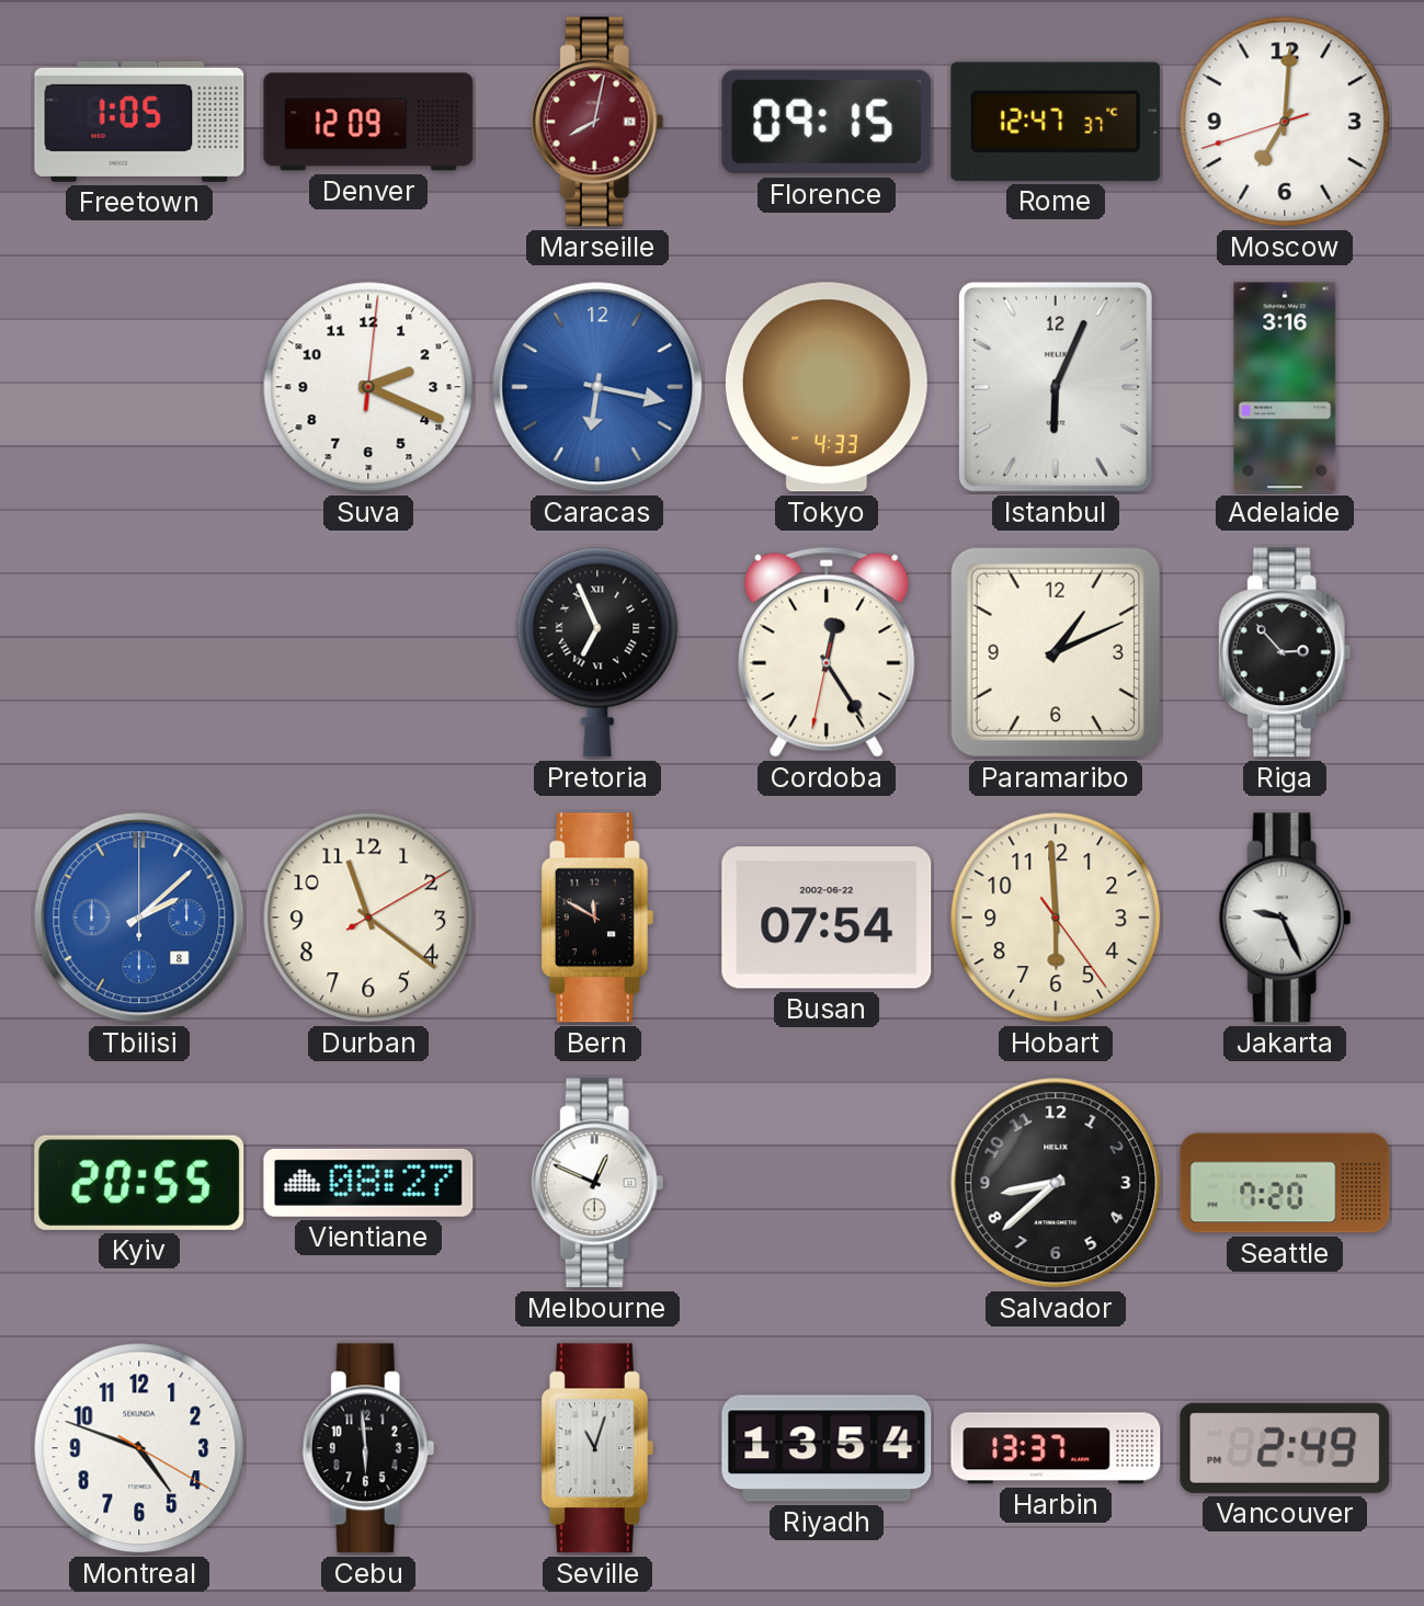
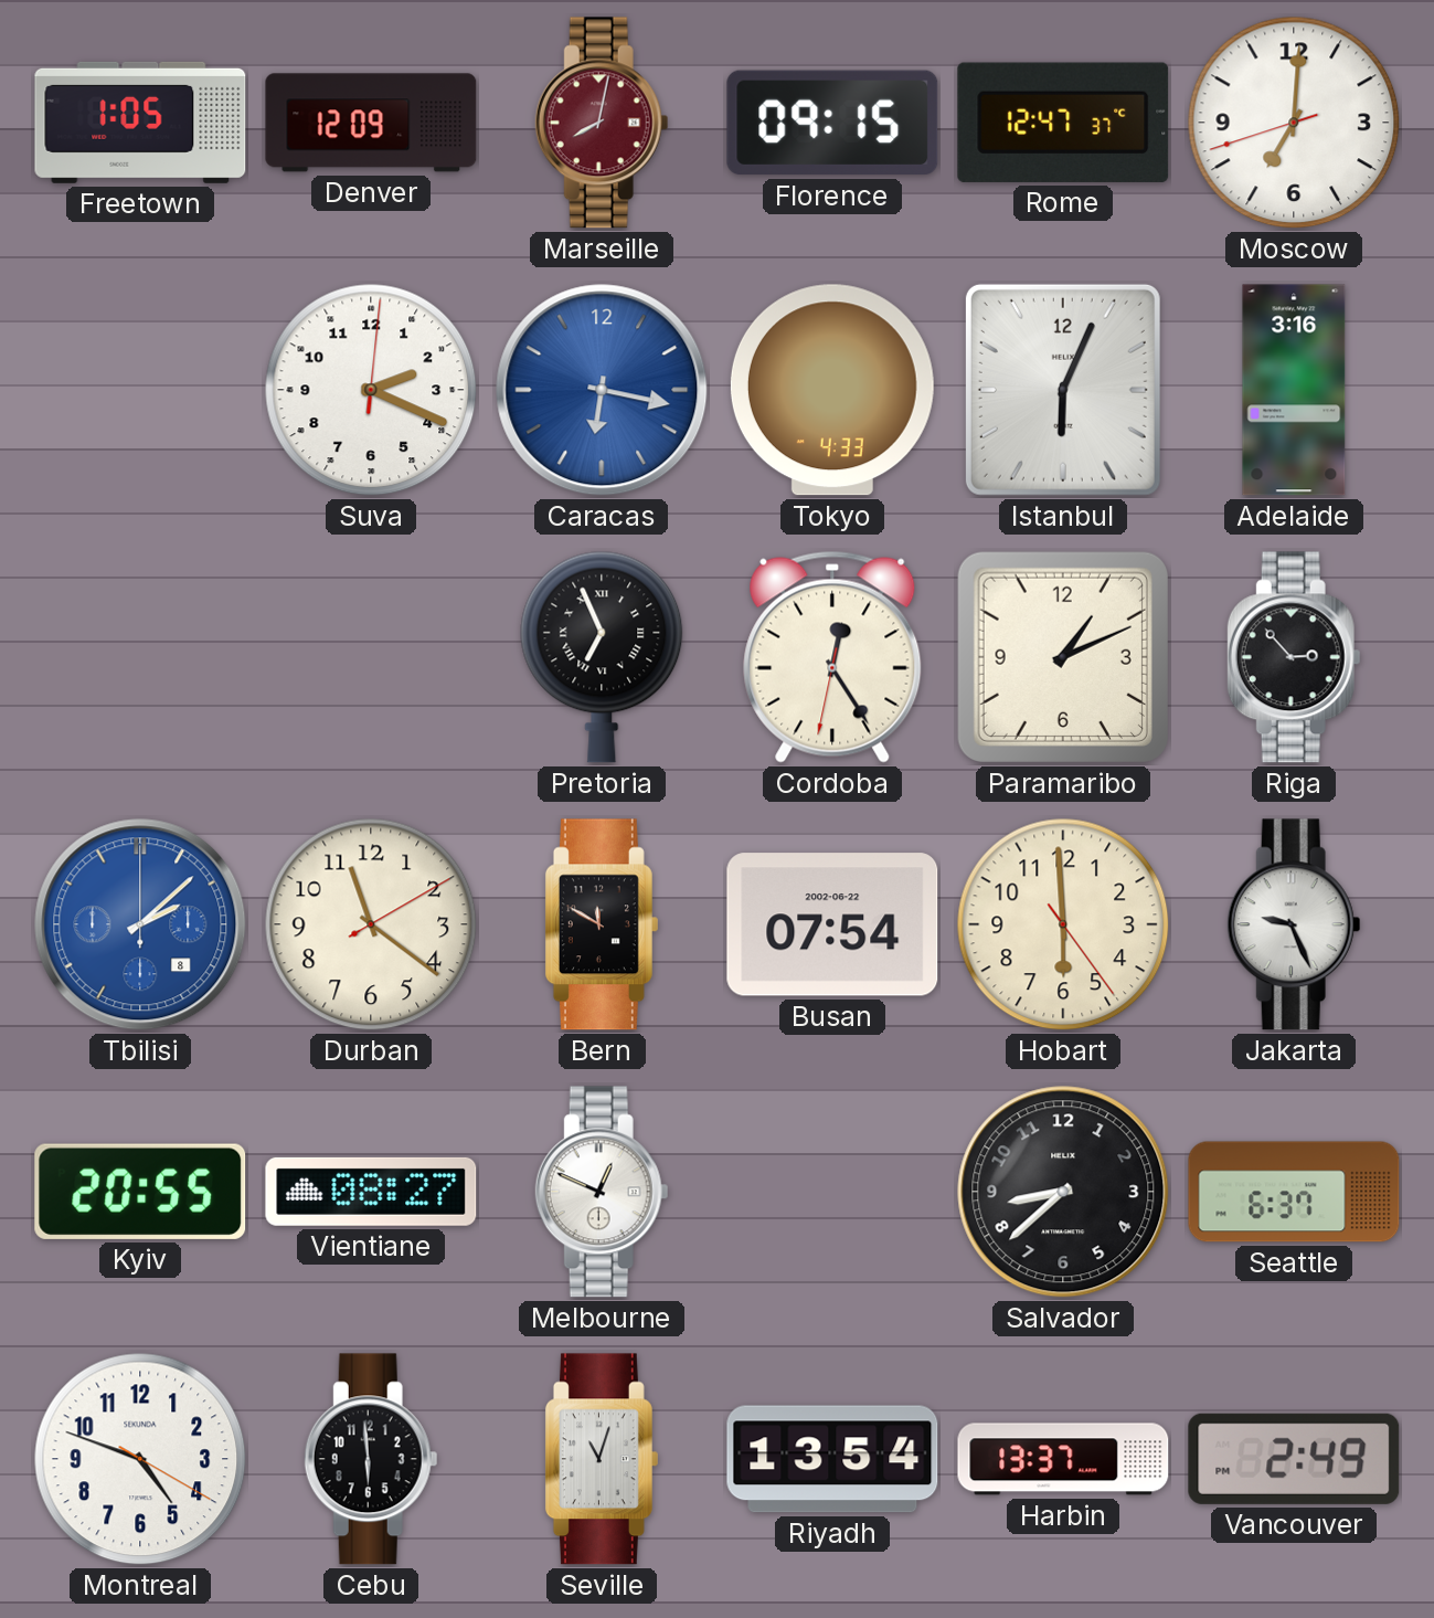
Seattle: 7:20 -> 6:37
